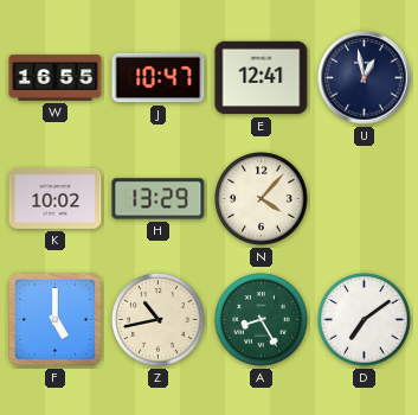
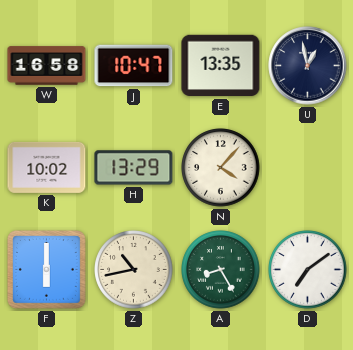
W: 16:55 -> 16:58
E: 12:41 -> 13:35
F: 5:00 -> 6:00
